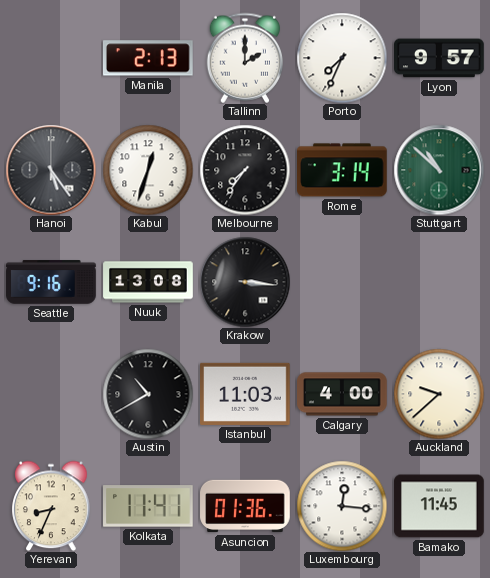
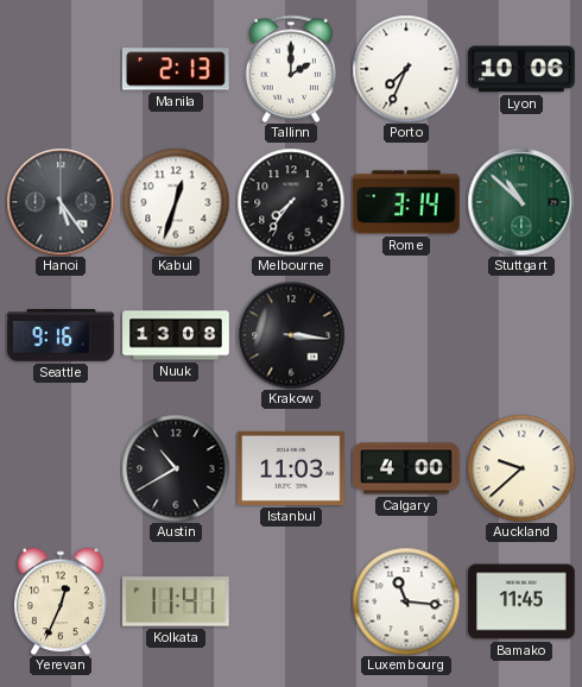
Lyon: 9:57 -> 10:06
Yerevan: 8:34 -> 12:34
Asuncion: 01:36 -> none
Luxembourg: 12:16 -> 11:16
